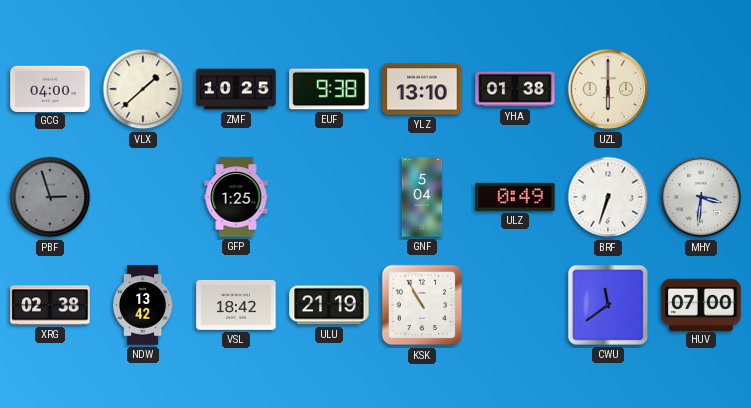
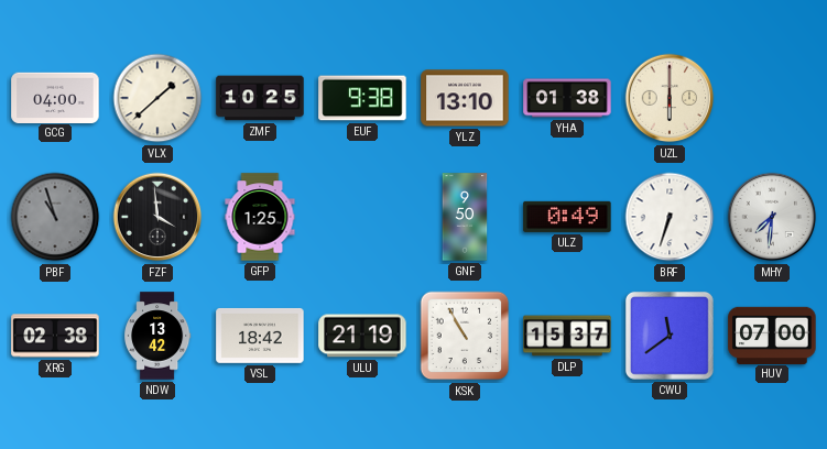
PBF: 2:57 -> 10:57
FZF: none -> 3:59
GNF: 5:04 -> 9:50
MHY: 3:31 -> 7:31
DLP: none -> 15:37
